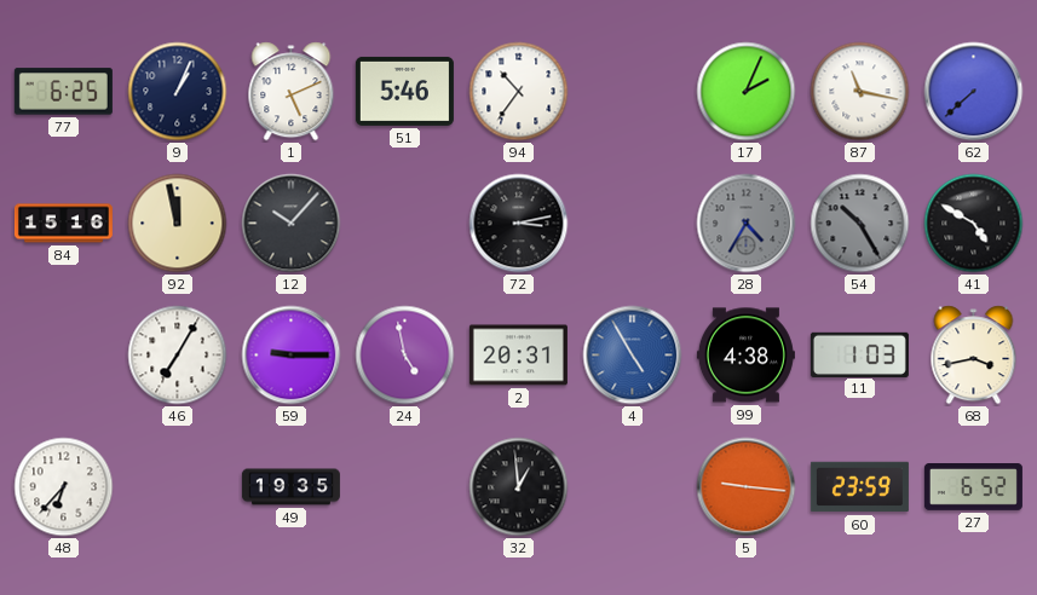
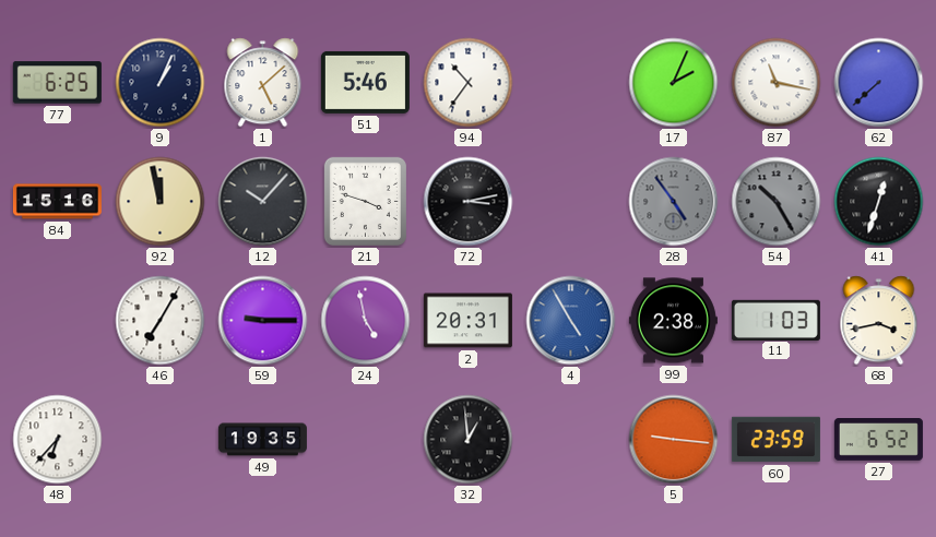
1: 5:11 -> 5:08
21: none -> 3:48
28: 4:35 -> 4:54
41: 4:50 -> 12:33
99: 4:38 -> 2:38
